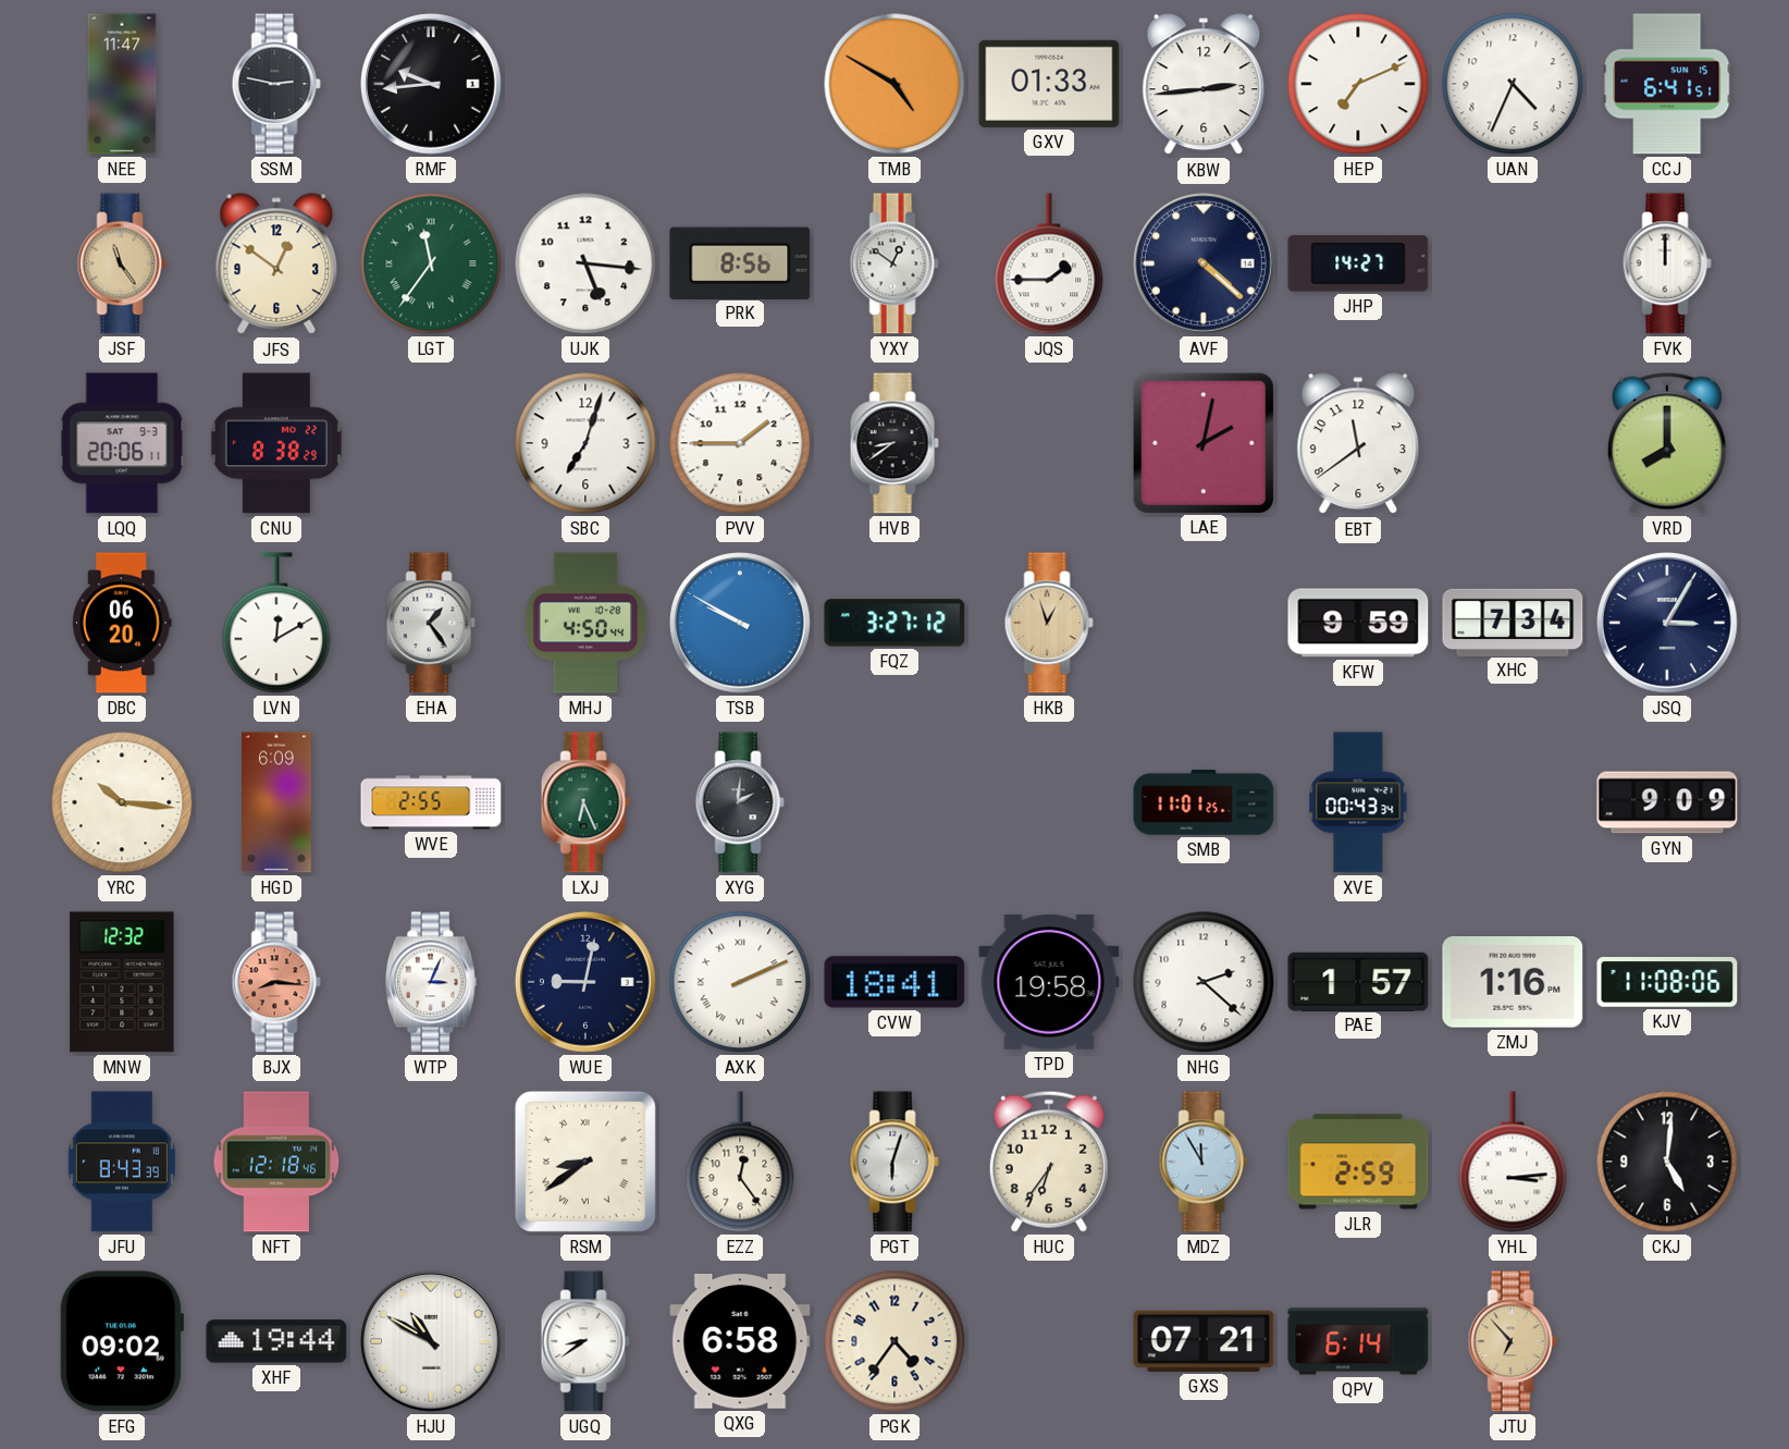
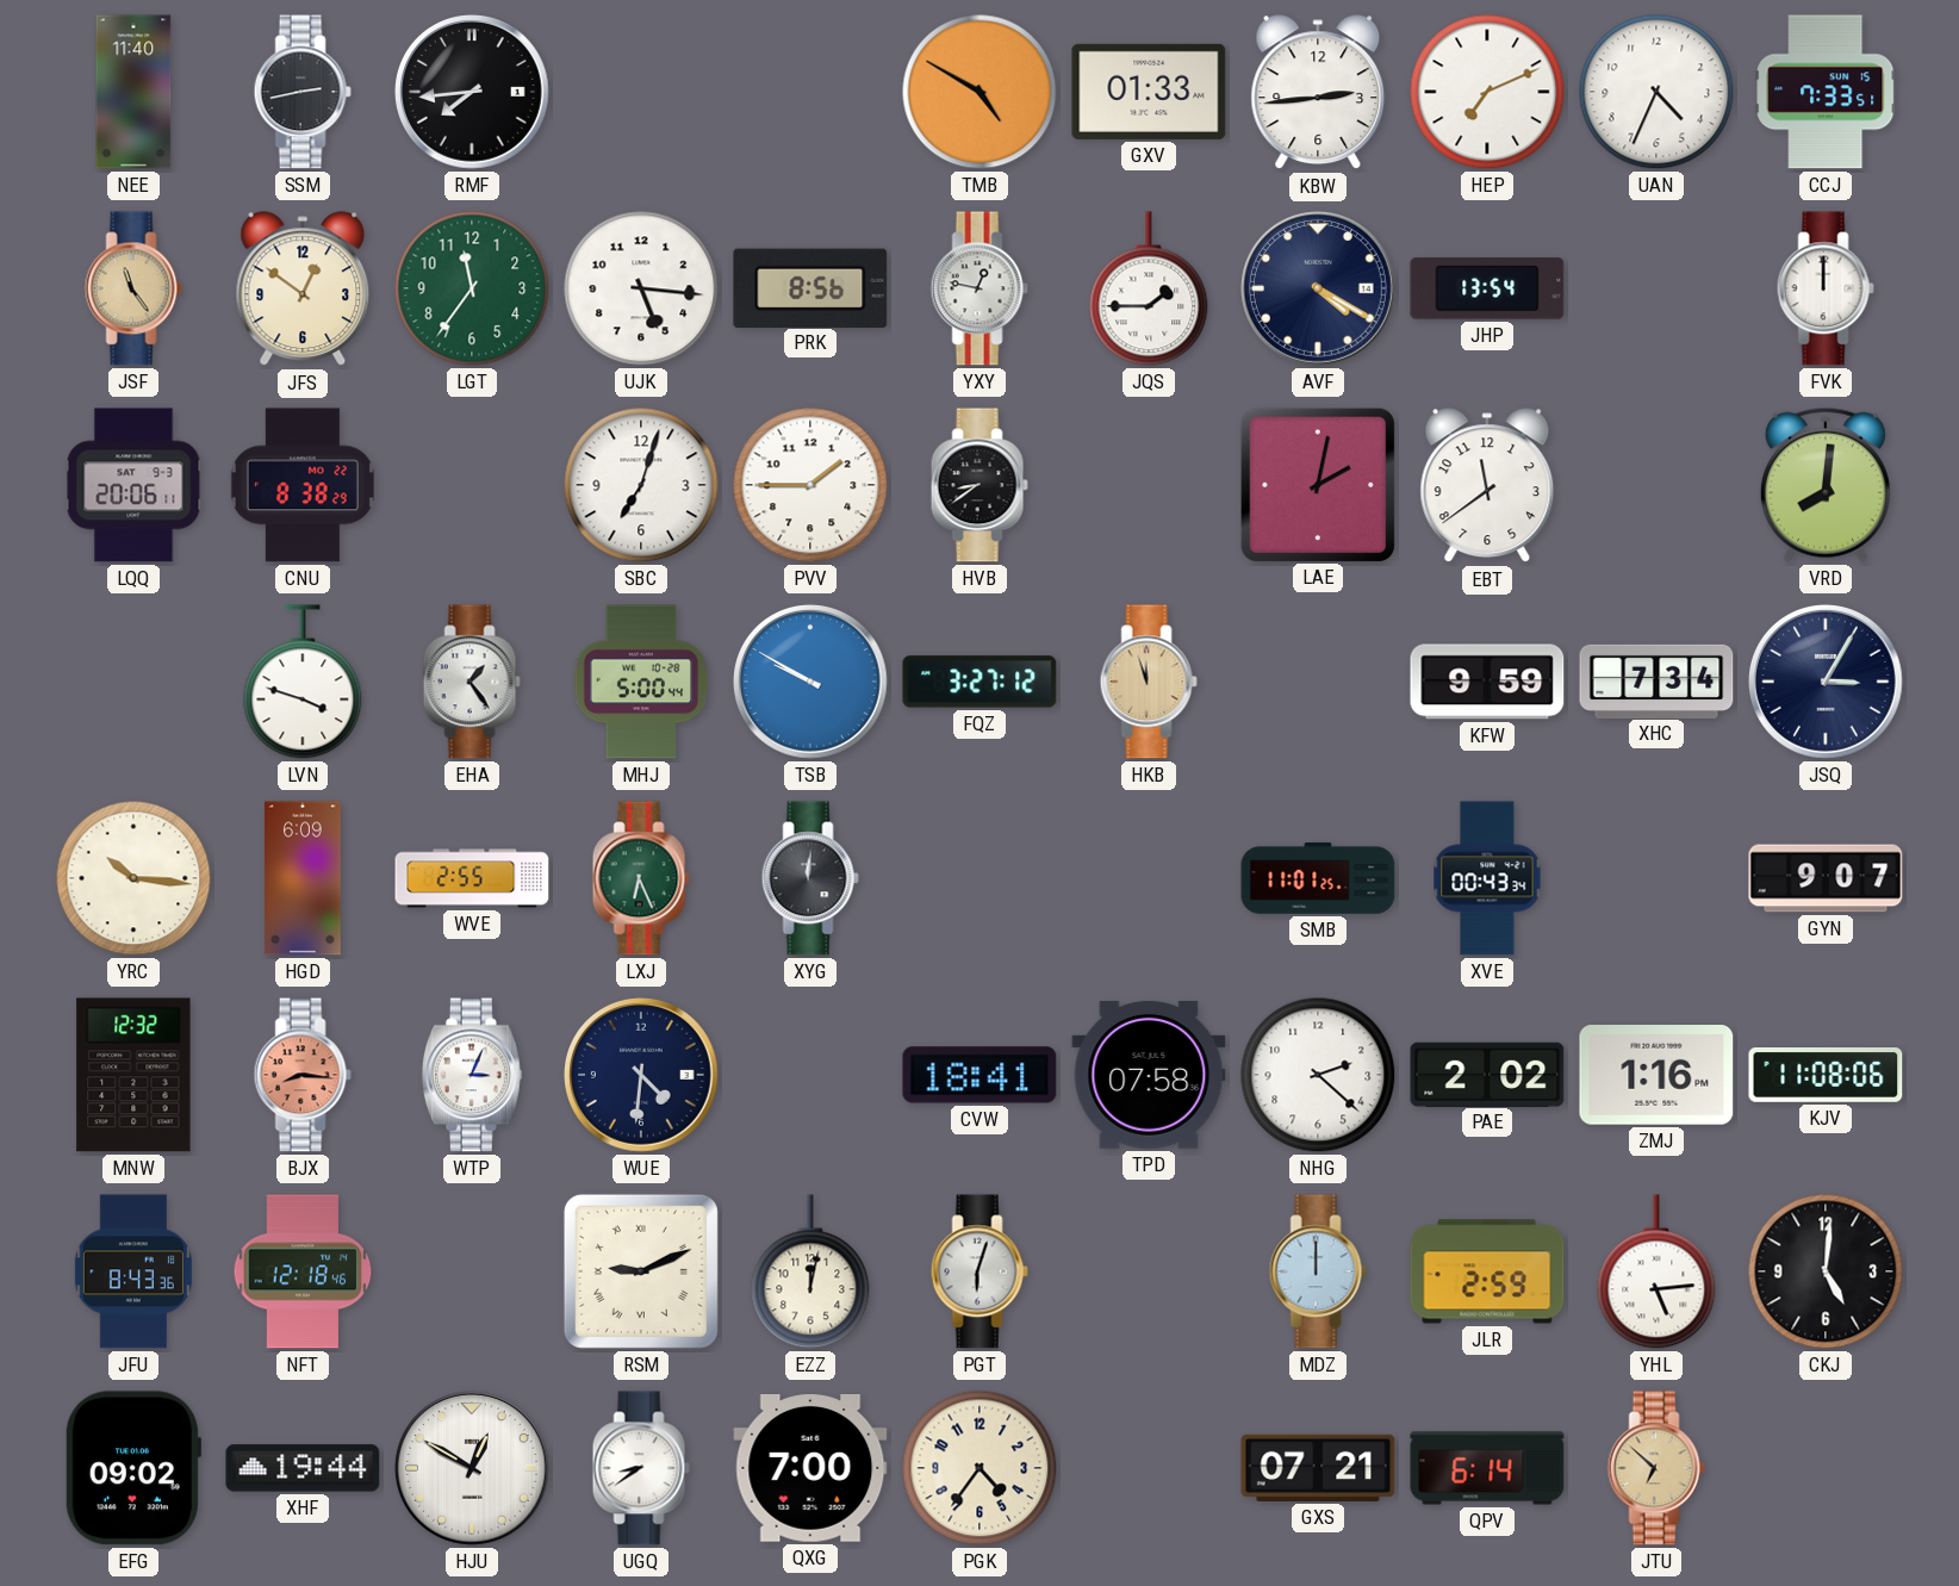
NEE: 11:47 -> 11:40
SSM: 2:47 -> 2:43
RMF: 9:44 -> 7:44
CCJ: 6:41 -> 7:33
LGT numerals: Roman -> Arabic
YXY: 12:51 -> 12:47
AVF: 4:22 -> 4:20
JHP: 14:27 -> 13:54
VRD: 8:00 -> 8:01
DBC: 06:20 -> none
LVN: 12:10 -> 3:48
MHJ: 4:50 -> 5:00
HKB: 12:57 -> 11:57
XYG: 2:01 -> 12:01
GYN: 9:09 -> 9:07
WUE: 9:02 -> 4:31
AXK: 2:11 -> none
TPD: 19:58 -> 07:58
PAE: 1:57 -> 2:02
JFU: 8:43:39 -> 8:43:36
RSM: 8:39 -> 9:11
EZZ: 12:24 -> 12:02
HUC: 6:36 -> none
MDZ: 11:55 -> 12:00
YHL: 3:14 -> 5:14
HJU: 10:50 -> 12:50
QXG: 6:58 -> 7:00
JTU: 6:53 -> 6:52
